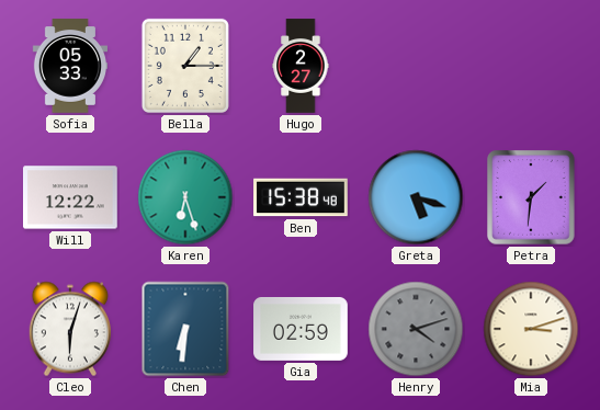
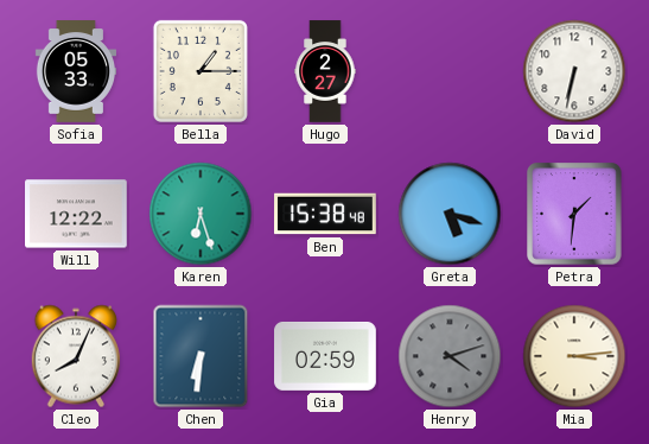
David: none -> 6:32
Cleo: 6:03 -> 8:04
Mia: 3:12 -> 3:14
